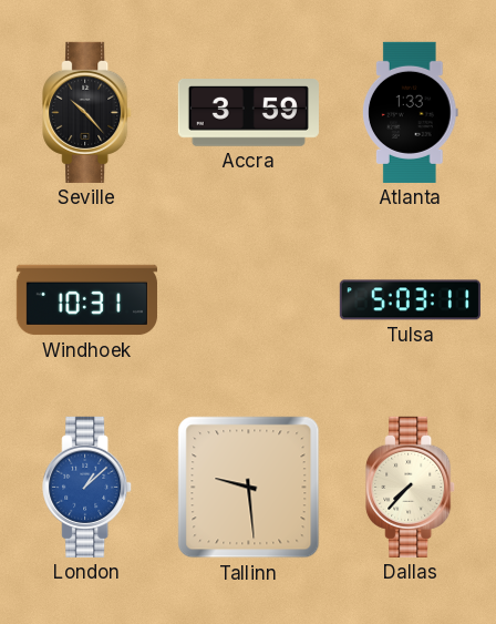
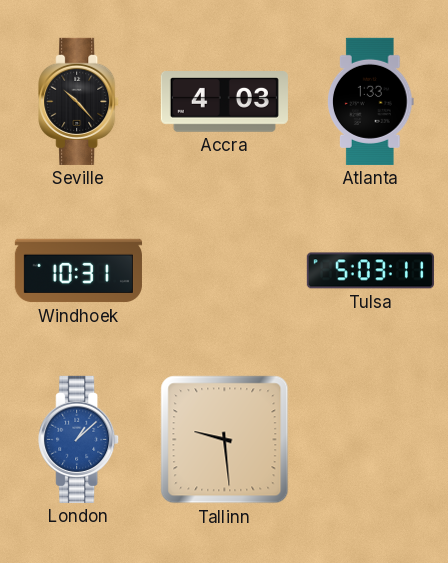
Accra: 3:59 -> 4:03
Dallas: 7:37 -> none
